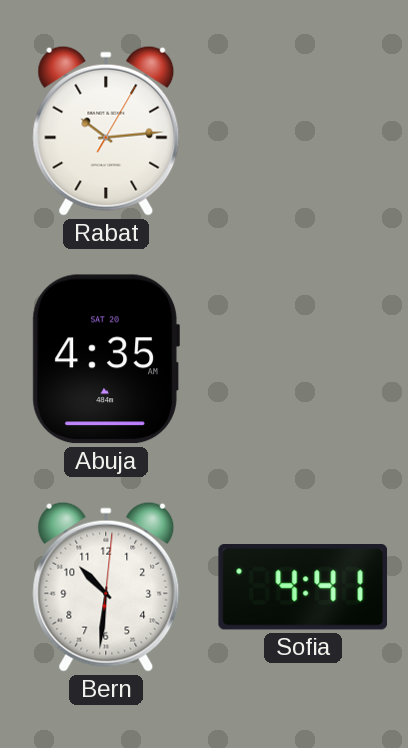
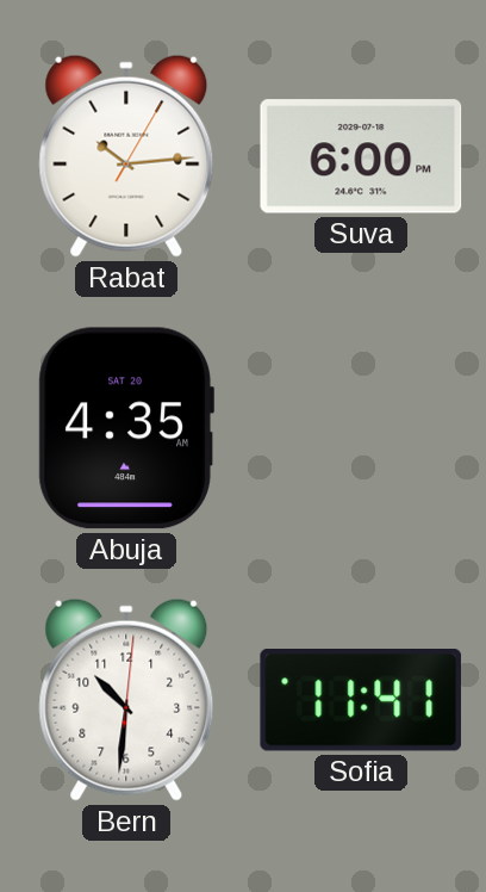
Suva: none -> 6:00
Sofia: 4:41 -> 11:41
